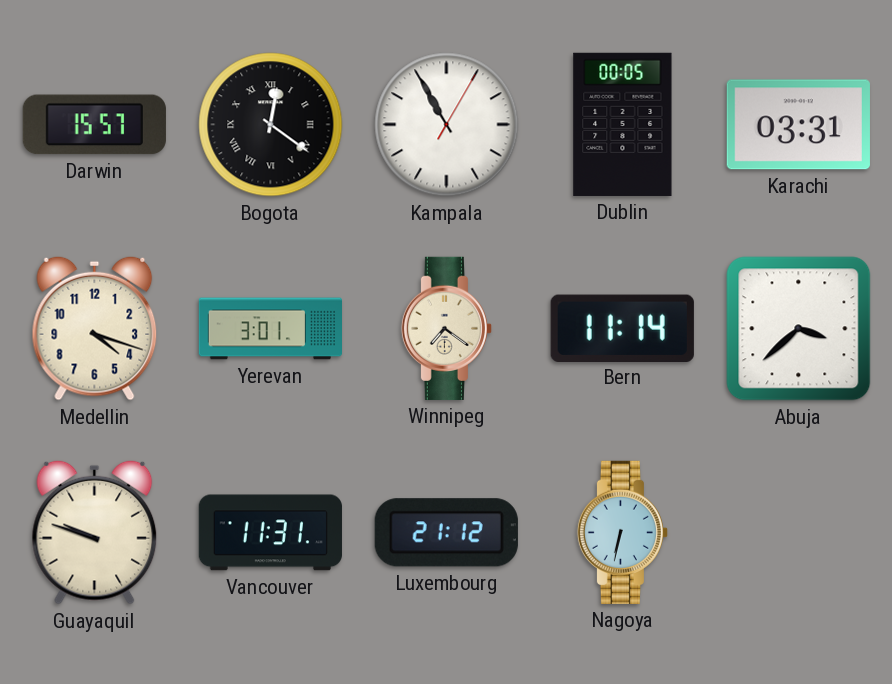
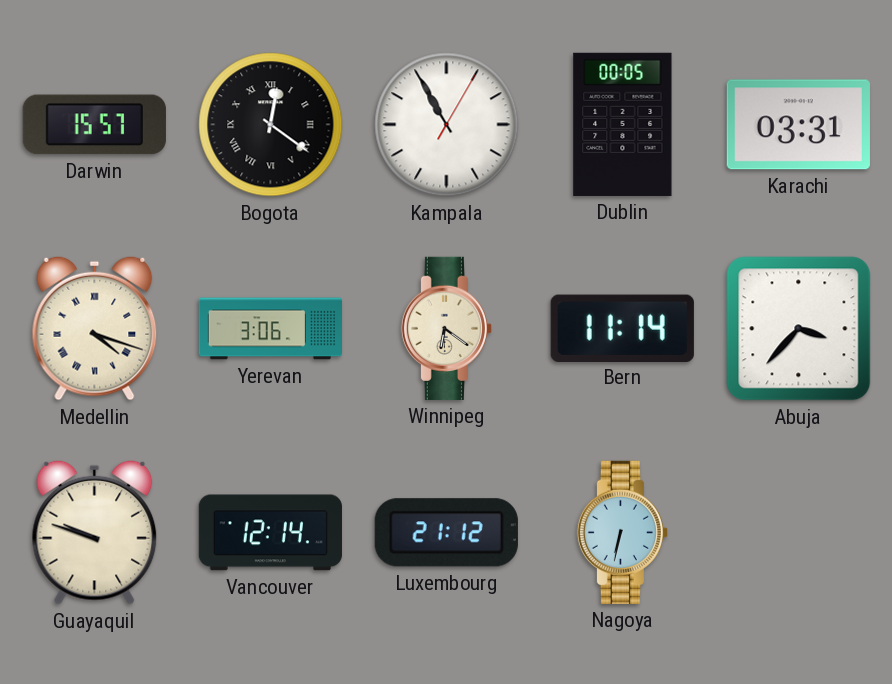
Medellin numerals: Arabic -> Roman
Yerevan: 3:01 -> 3:06
Winnipeg: 7:21 -> 6:21
Abuja: 3:38 -> 3:37
Vancouver: 11:31 -> 12:14
